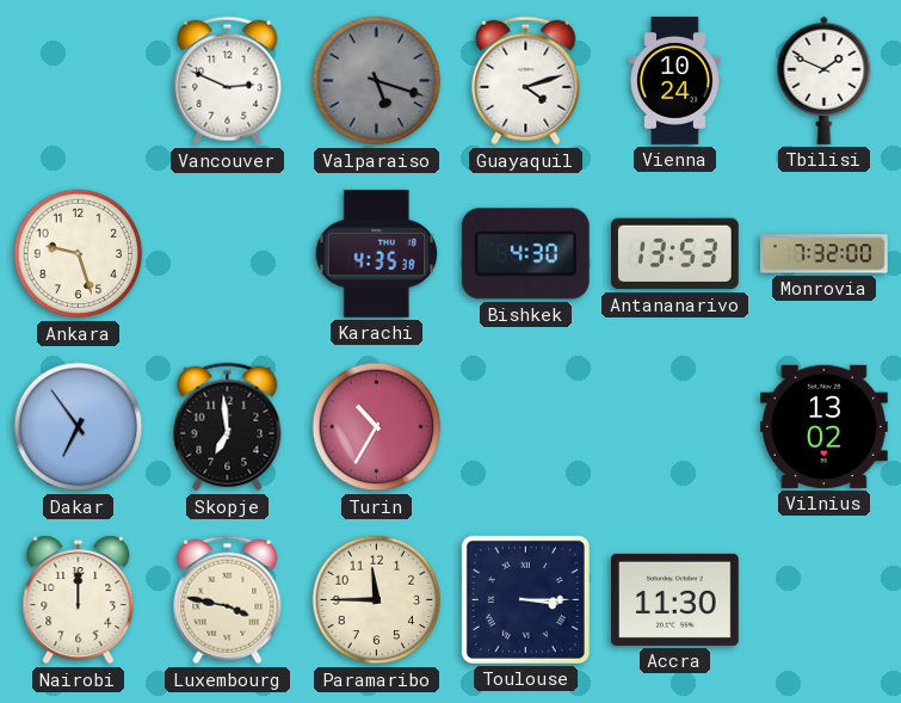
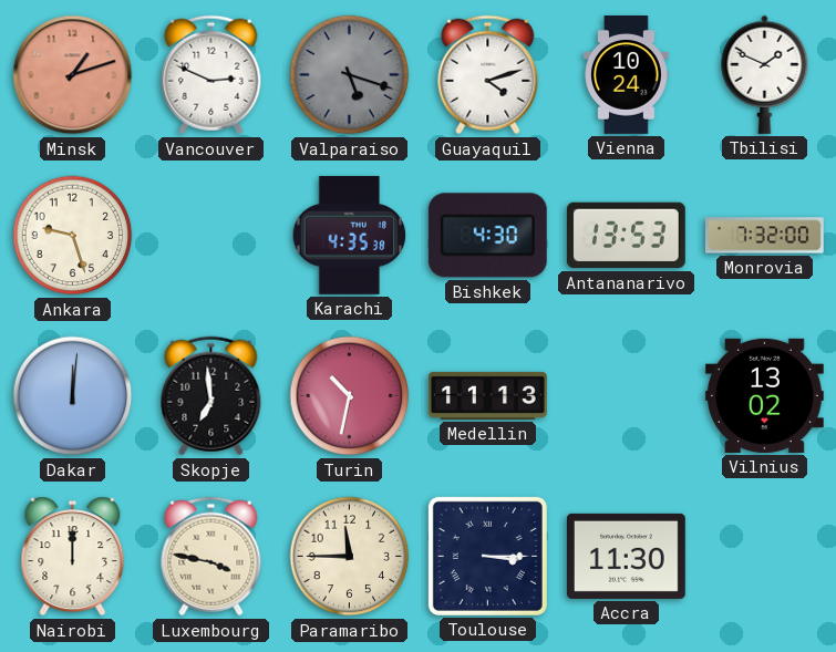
Minsk: none -> 1:12
Dakar: 6:54 -> 12:01
Turin: 10:35 -> 10:32
Medellin: none -> 11:13
